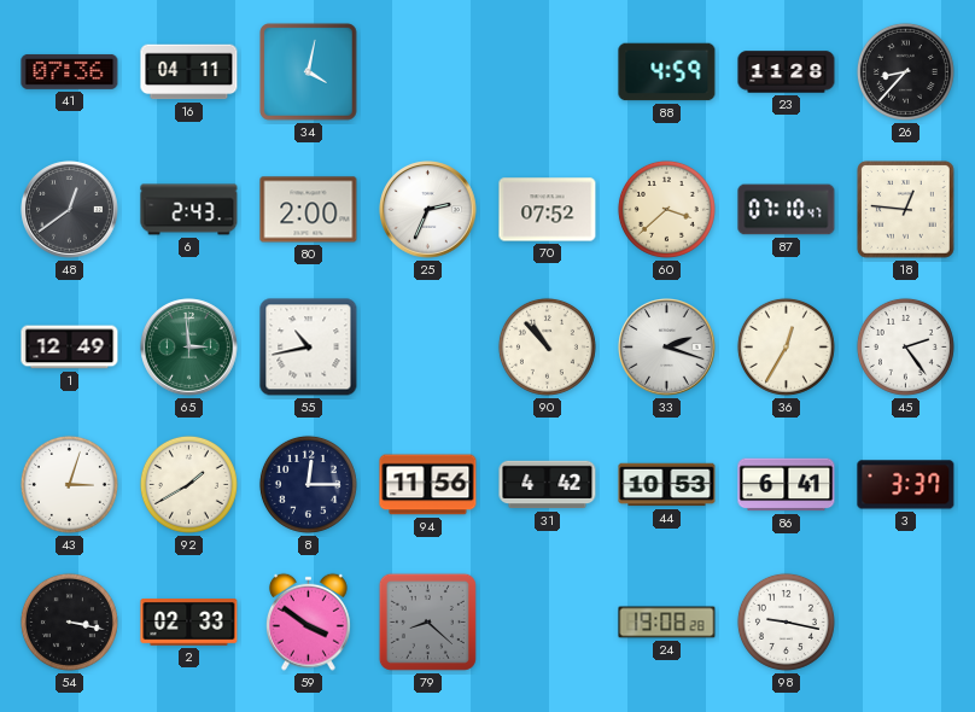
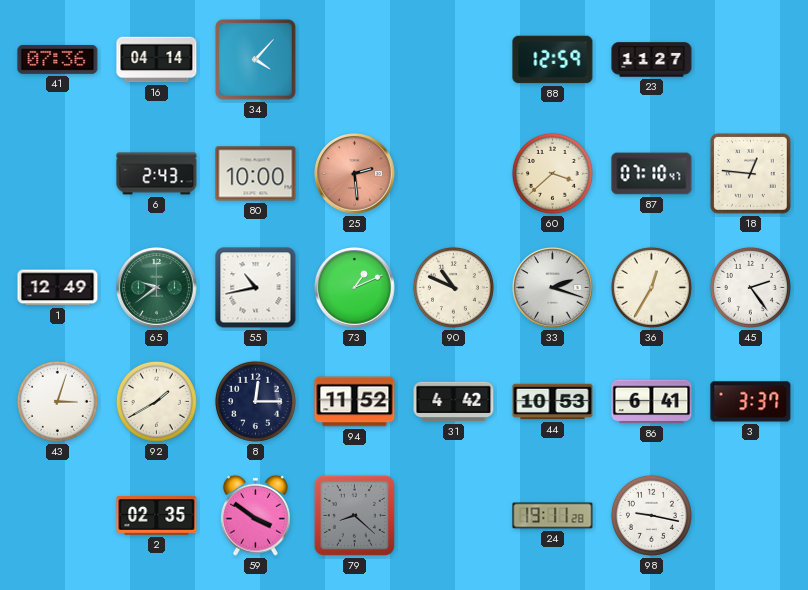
16: 04:11 -> 04:14
34: 4:02 -> 4:07
88: 4:59 -> 12:59
23: 11:28 -> 11:27
26: 8:37 -> none
48: 12:39 -> none
80: 2:00 -> 10:00
25: 2:34 -> 2:29
25 dial: white -> salmon
70: 07:52 -> none
65: 2:59 -> 9:39
73: none -> 1:11
90: 10:53 -> 10:49
94: 11:56 -> 11:52
54: 3:17 -> none
2: 02:33 -> 02:35
24: 19:08 -> 19:11
